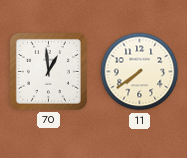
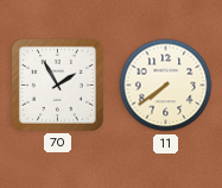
70: 12:59 -> 1:55
